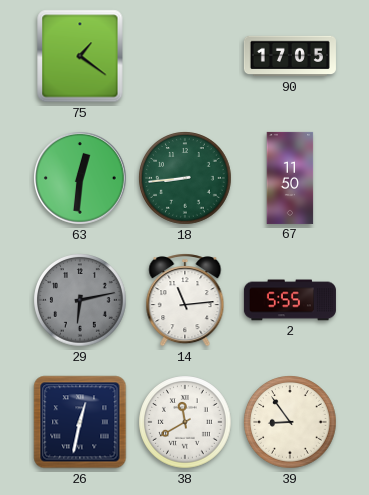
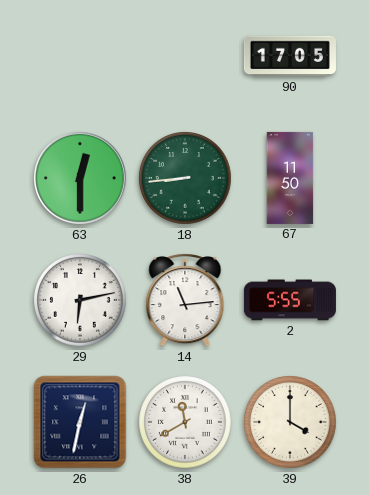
75: 1:21 -> none
63: 12:31 -> 12:30
29 dial: grey -> white
39: 8:54 -> 4:00
